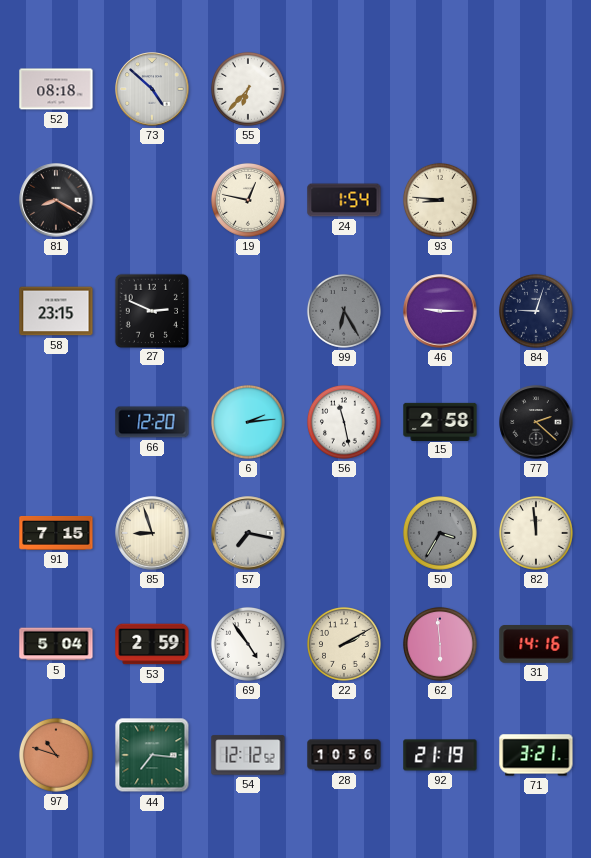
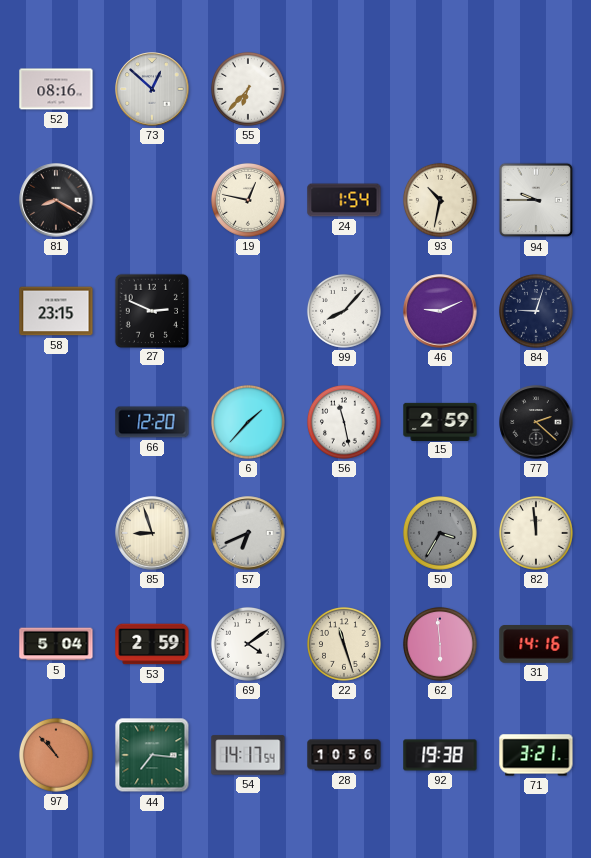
52: 08:18 -> 08:16
73: 4:52 -> 12:52
93: 8:46 -> 10:32
94: none -> 9:45
99: 6:25 -> 8:07
99 dial: grey -> white
46: 9:15 -> 9:11
6: 2:14 -> 1:37
15: 2:58 -> 2:59
91: 7:15 -> none
57: 7:17 -> 6:41
69: 4:54 -> 4:09
22: 2:10 -> 11:27
97: 10:48 -> 10:53
54: 12:12 -> 14:17
92: 21:19 -> 19:38
